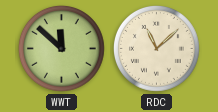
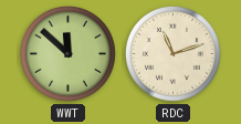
RDC: 11:08 -> 11:12
